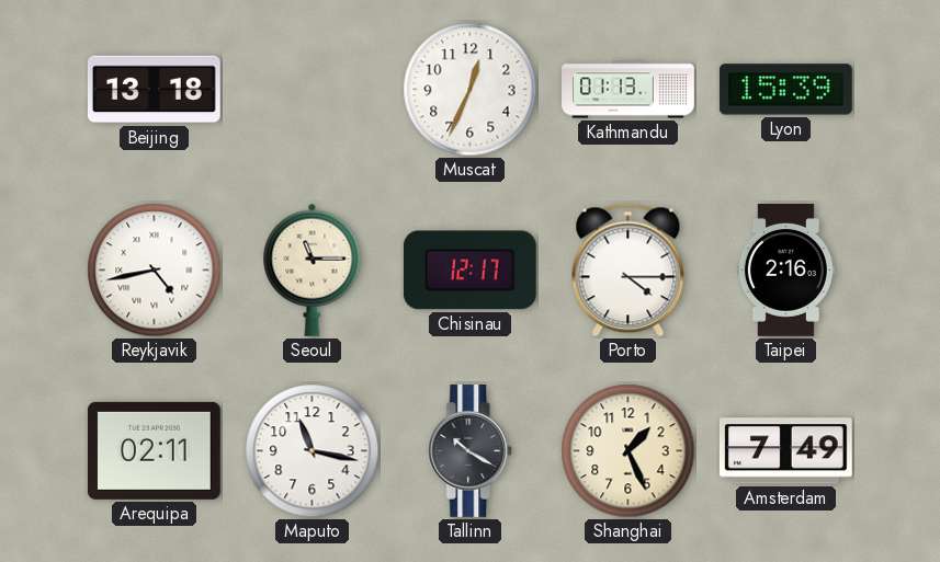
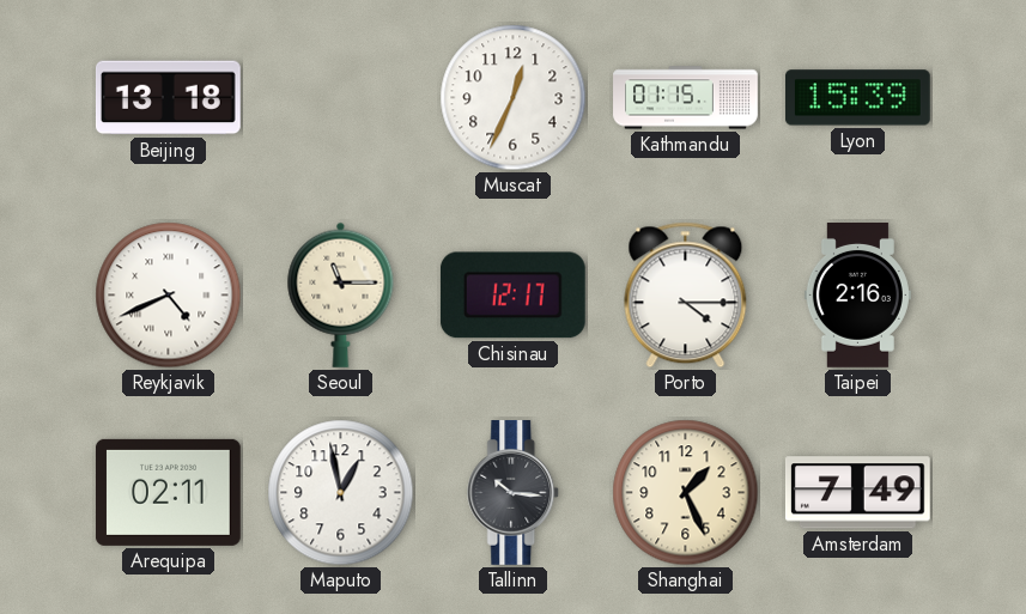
Kathmandu: 01:13 -> 01:15
Reykjavik: 4:43 -> 4:41
Maputo: 11:17 -> 12:58
Tallinn: 10:20 -> 10:16
